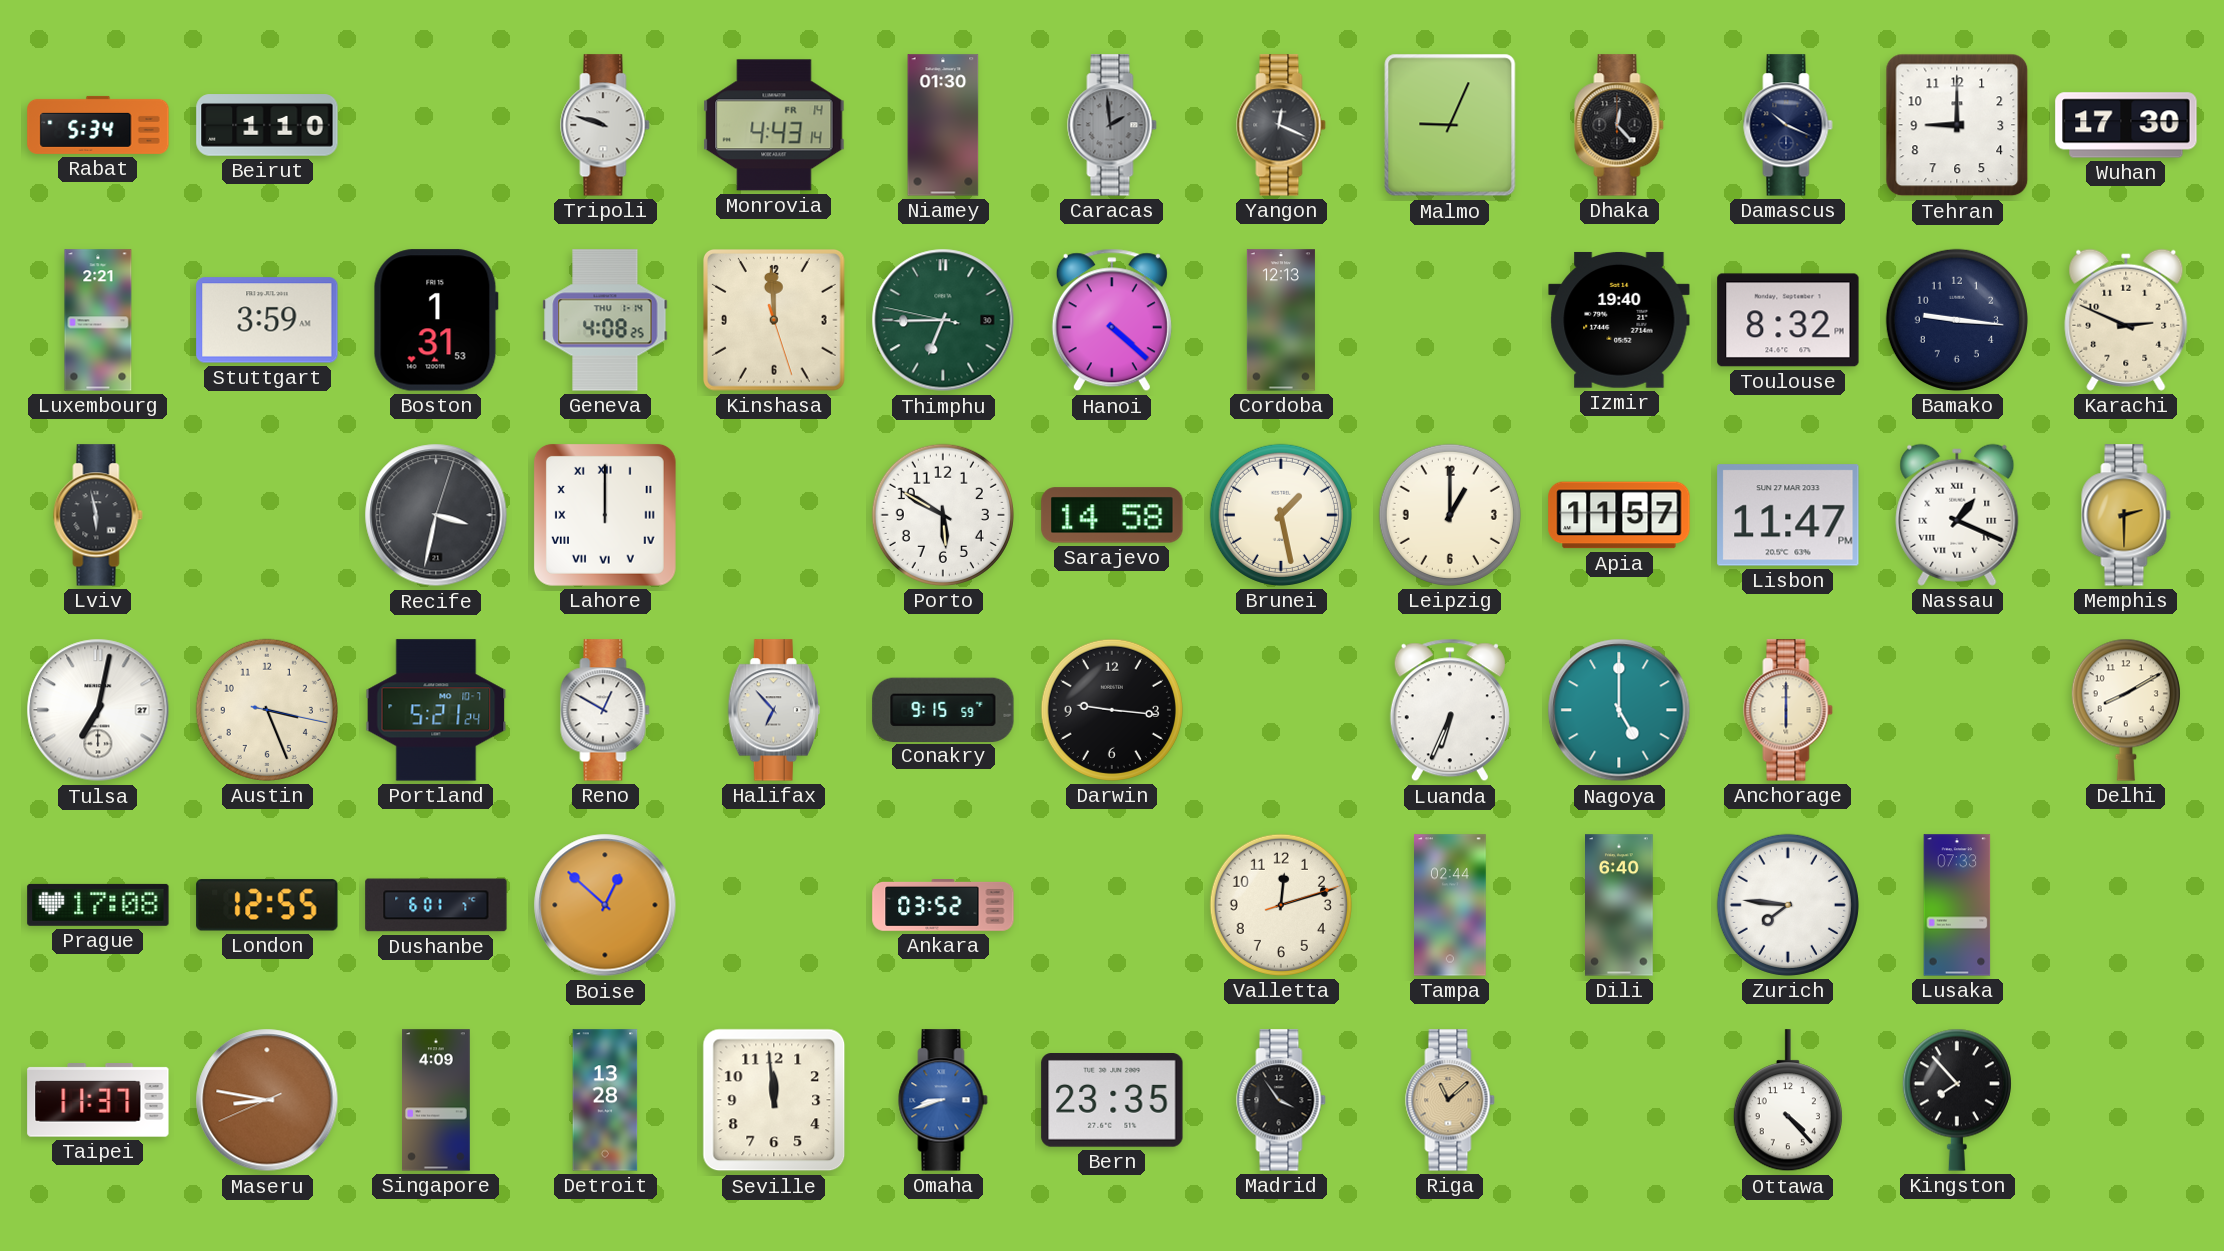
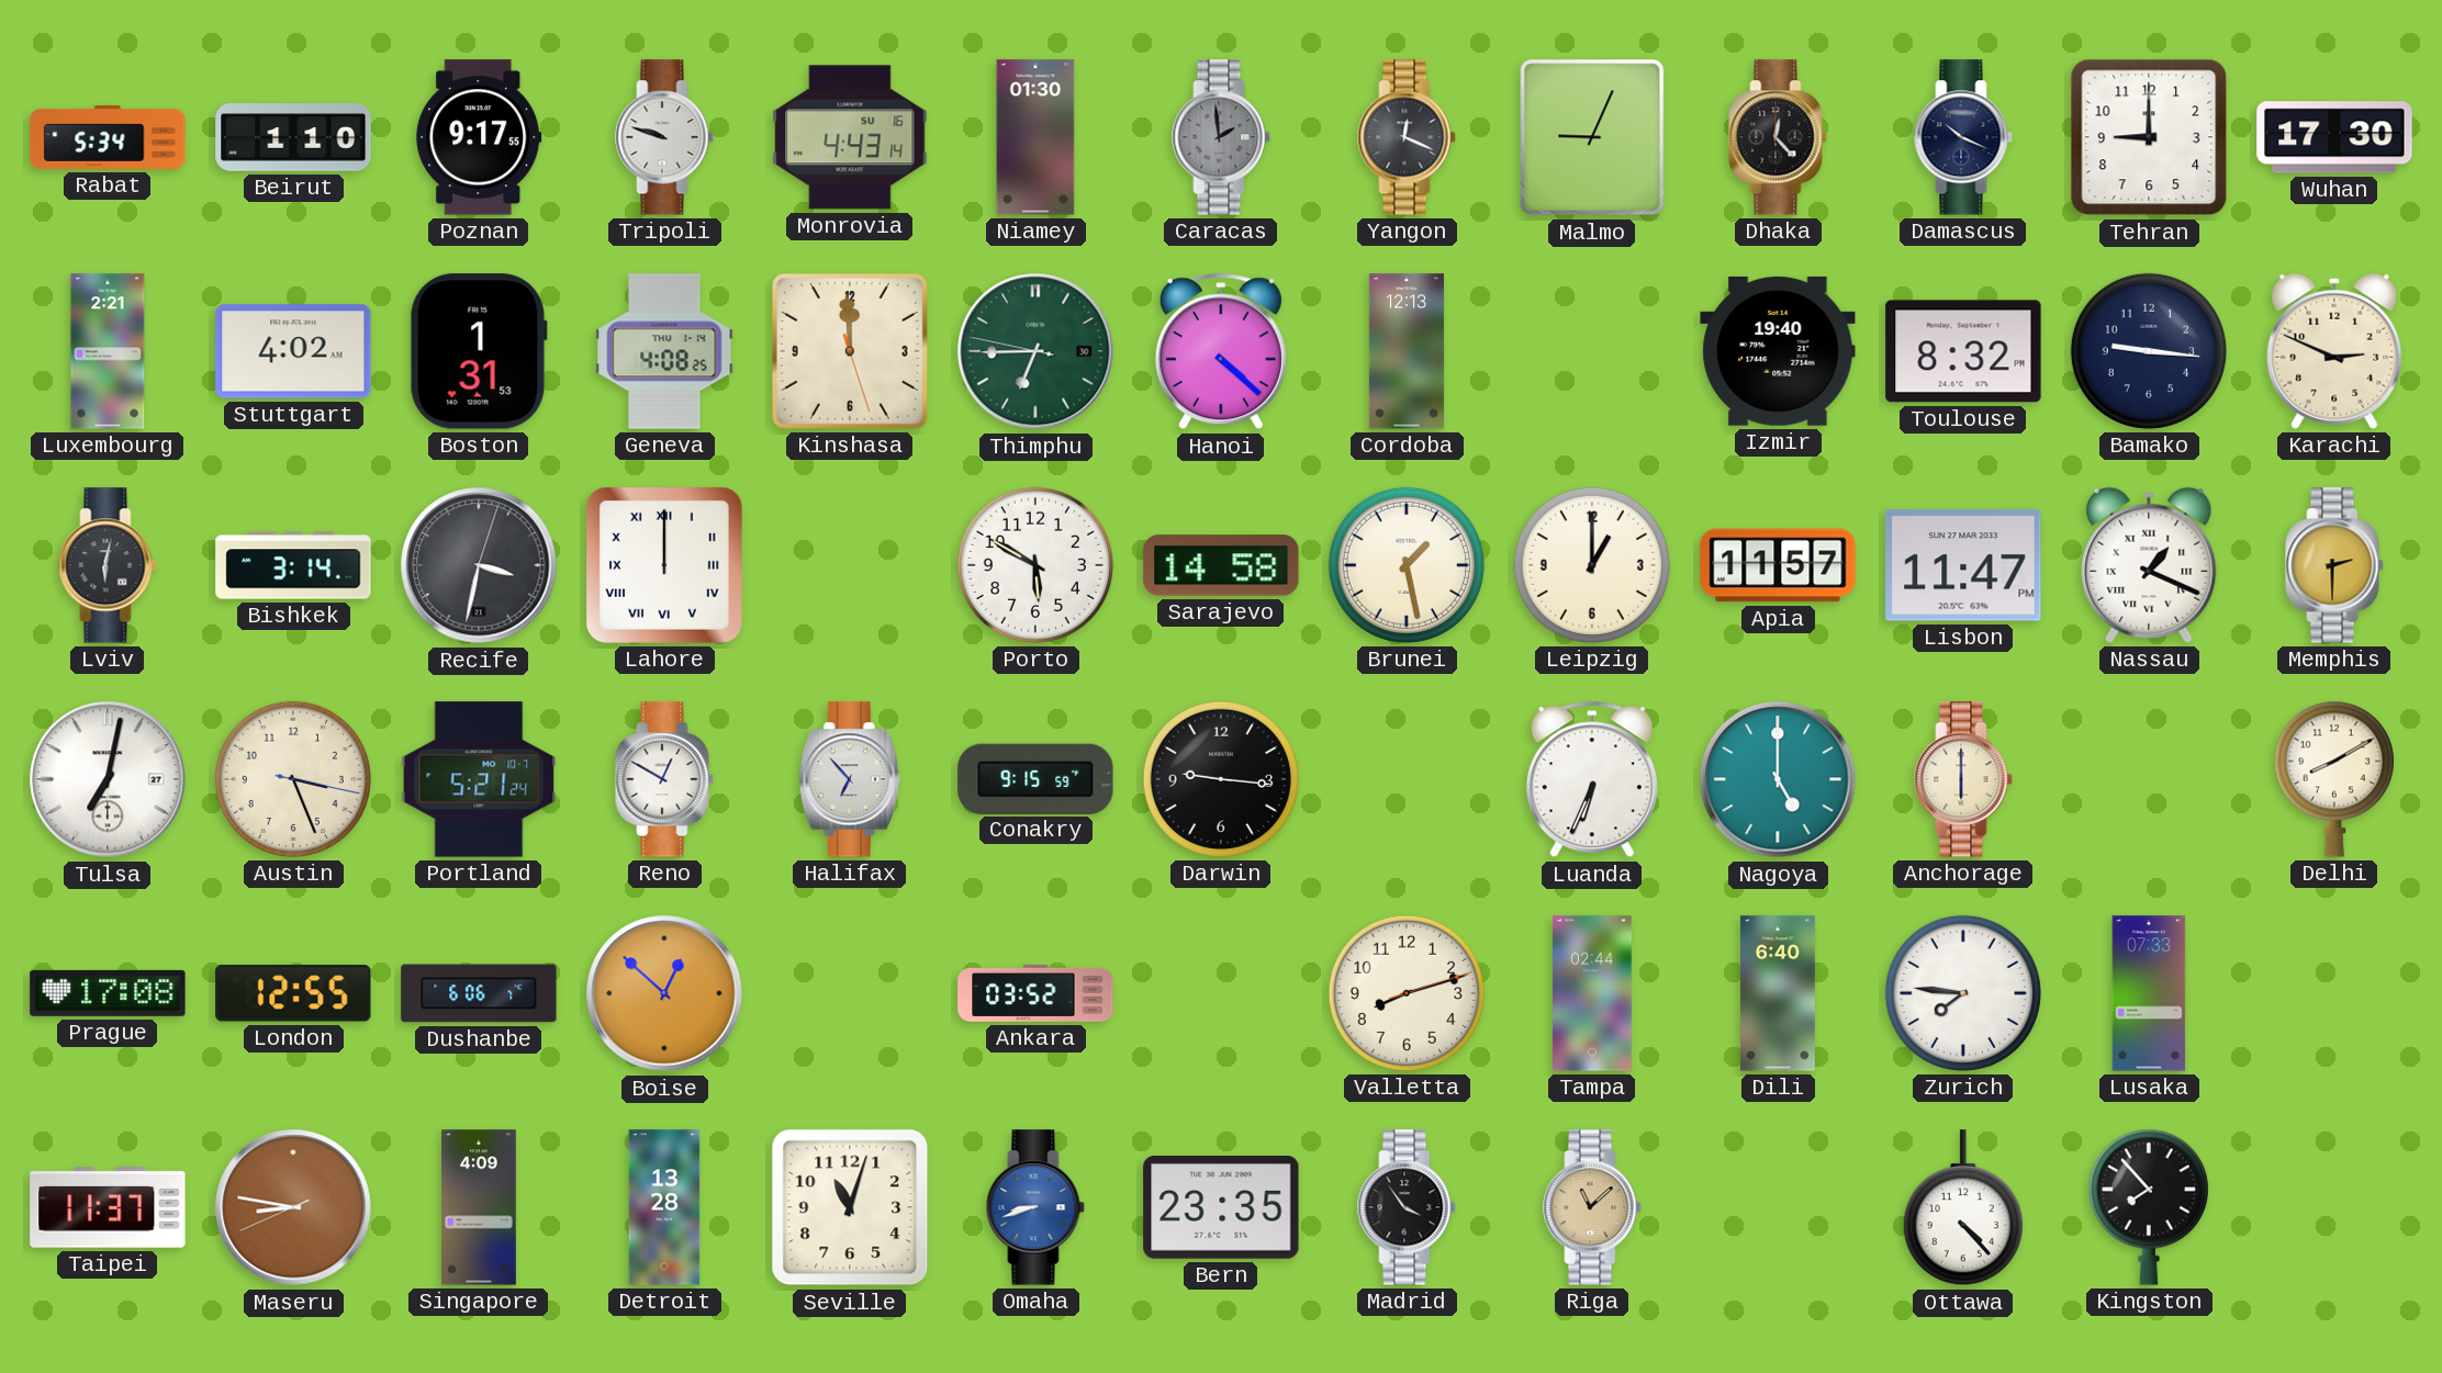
Poznan: none -> 9:17
Monrovia date: FR 14 -> SU 16
Stuttgart: 3:59 -> 4:02
Lviv: 5:58 -> 6:02
Bishkek: none -> 3:14
Dushanbe: 6:01 -> 6:06
Valletta: 12:12 -> 8:12
Seville: 11:59 -> 11:03
